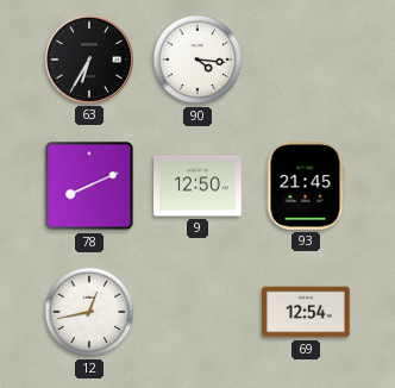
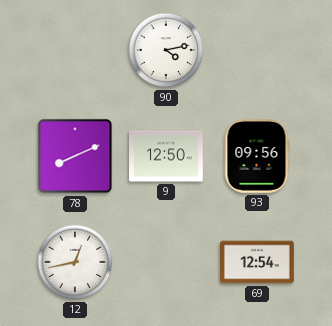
63: 6:35 -> none
90: 4:16 -> 4:13
93: 21:45 -> 09:56
